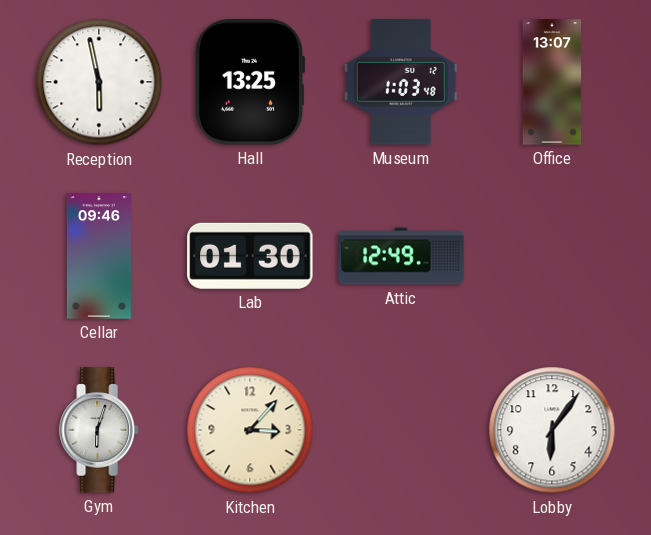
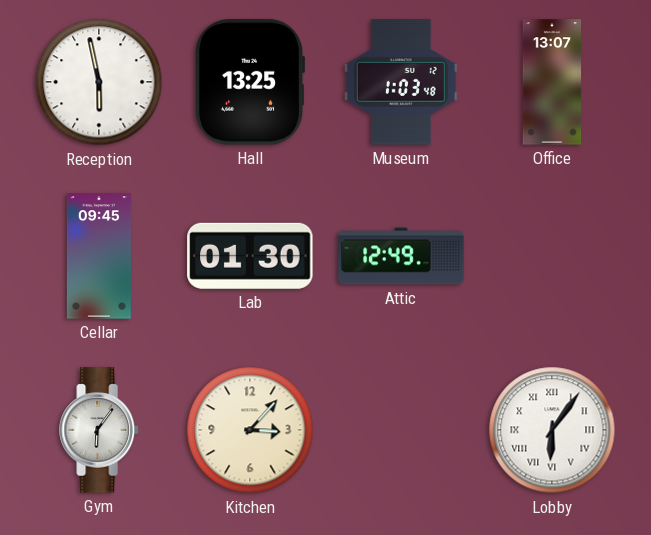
Cellar: 09:46 -> 09:45
Gym: 6:03 -> 6:06
Lobby numerals: Arabic -> Roman
